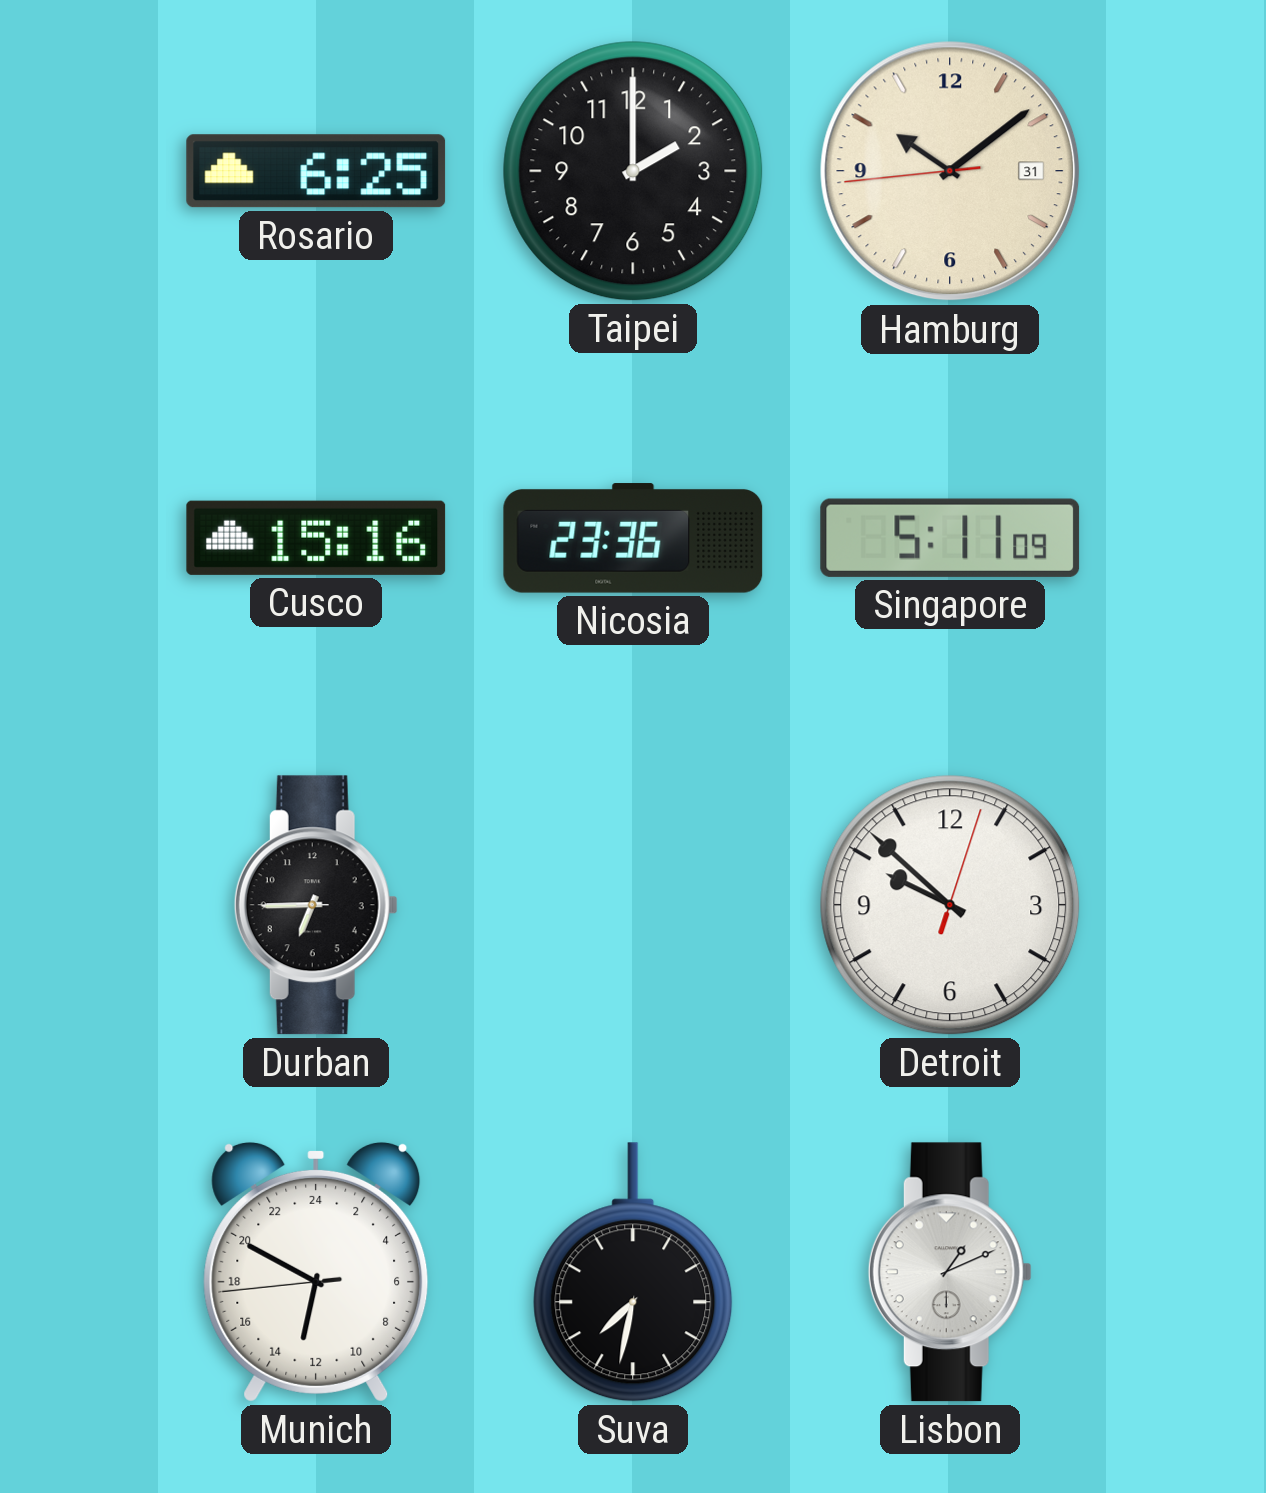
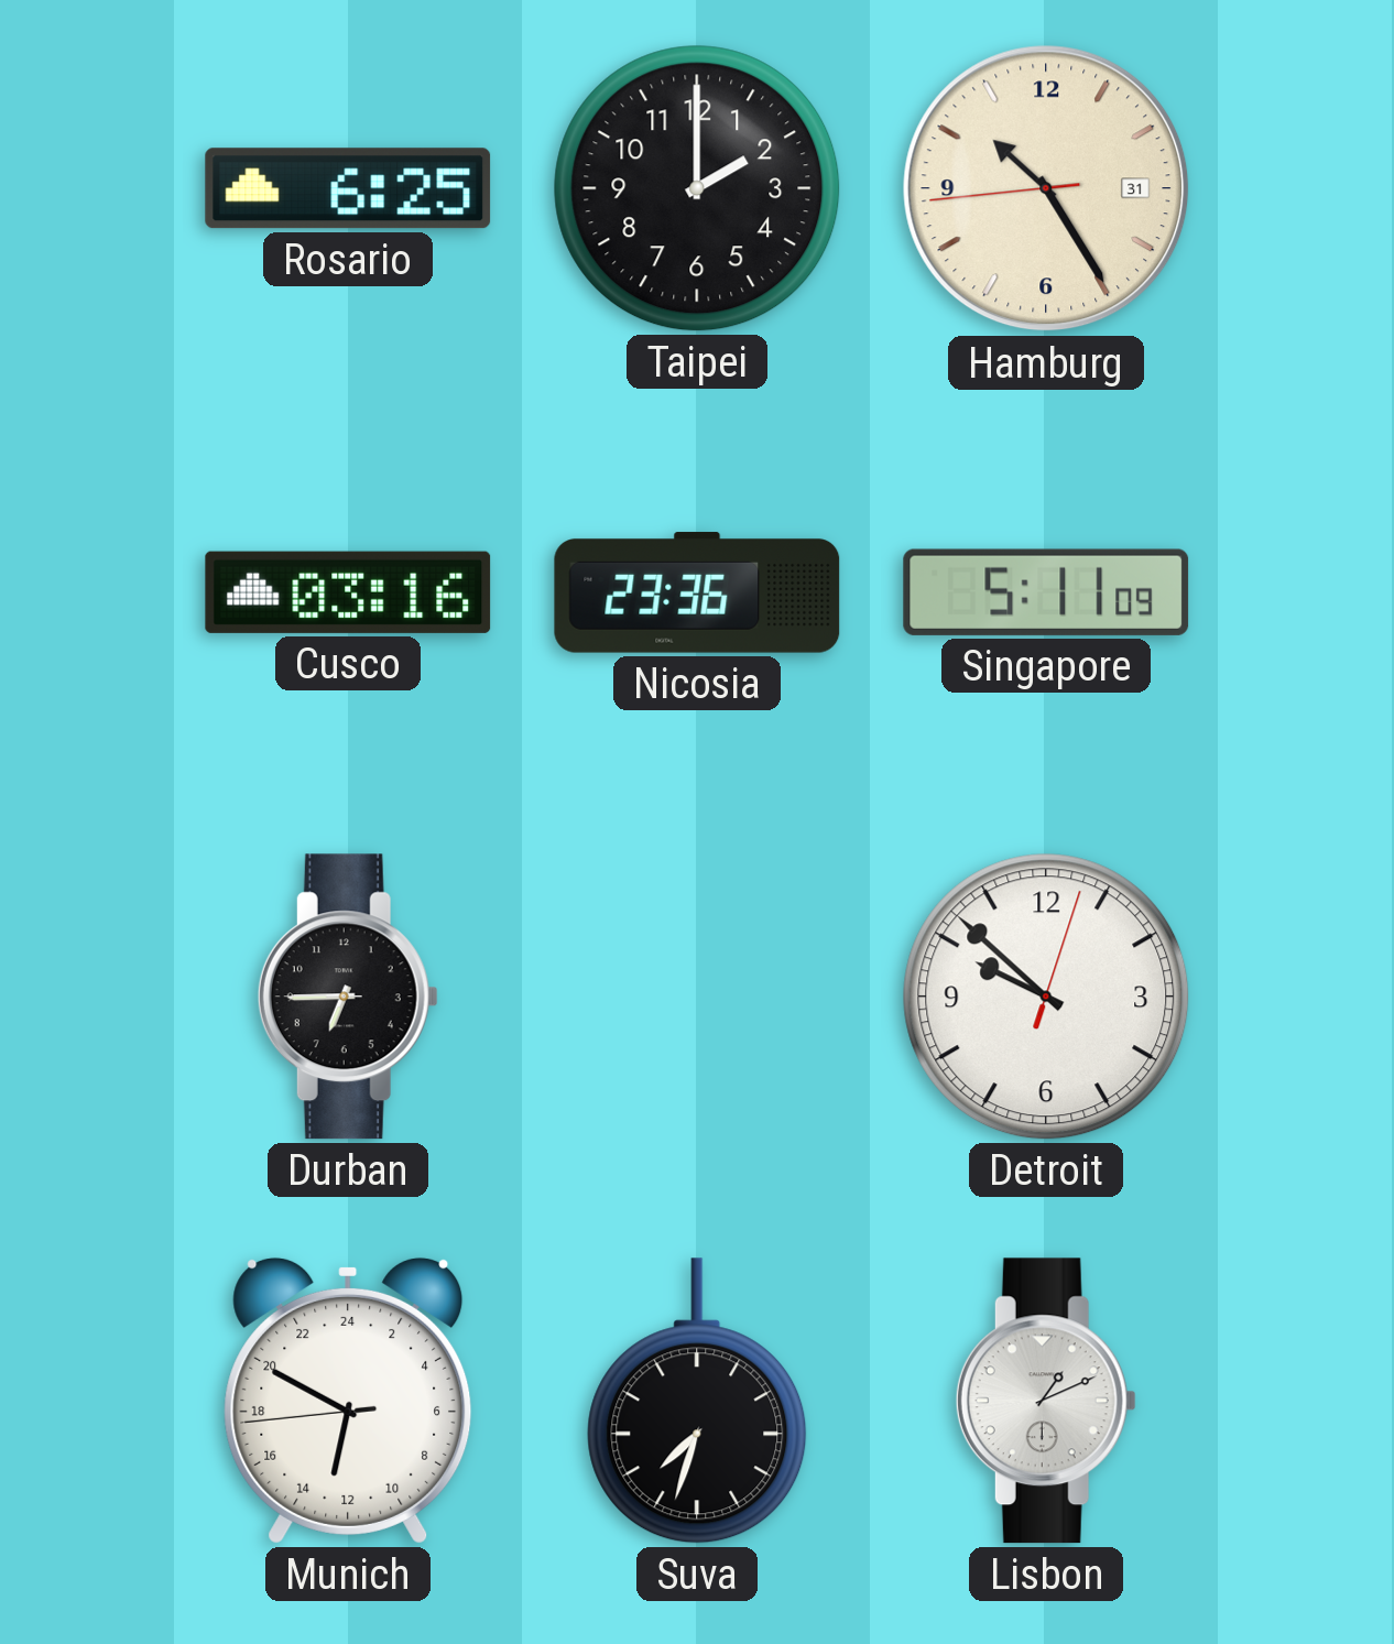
Hamburg: 10:08 -> 10:24
Cusco: 15:16 -> 03:16
Suva: 7:32 -> 7:33
